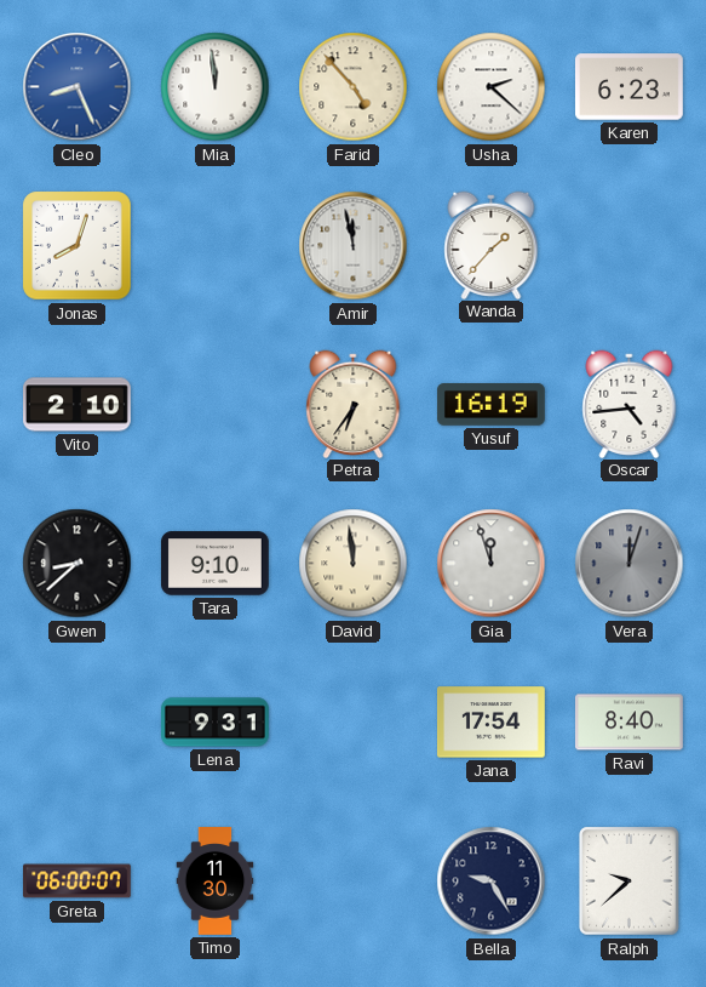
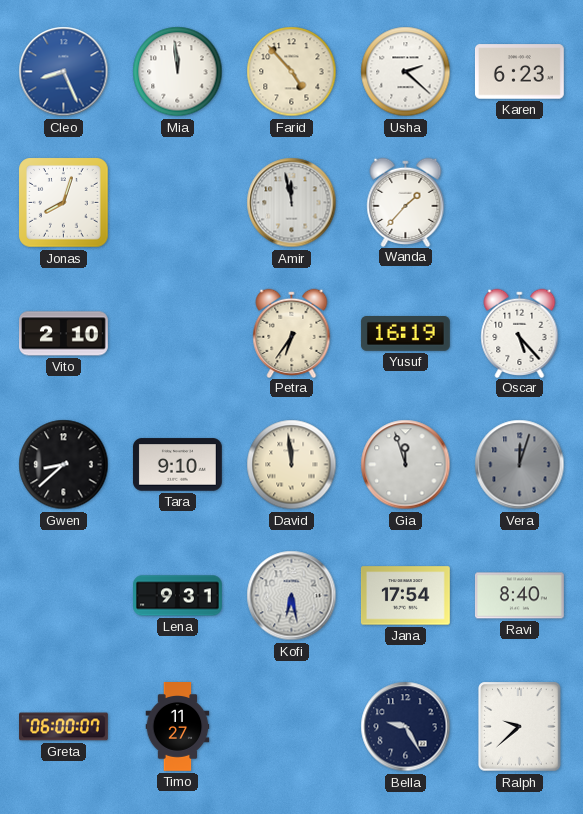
Oscar: 4:44 -> 5:23
Kofi: none -> 6:28
Timo: 11:30 -> 11:27
